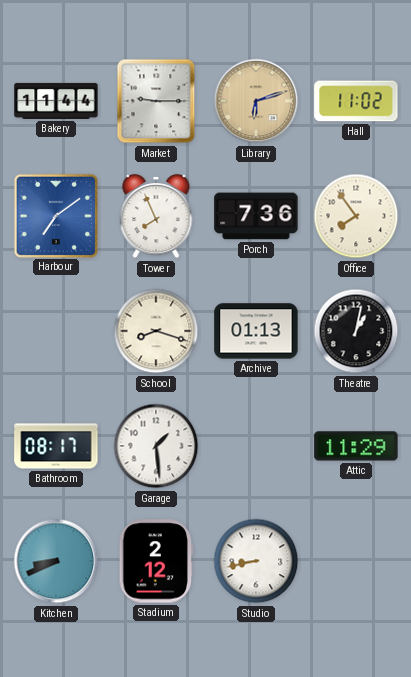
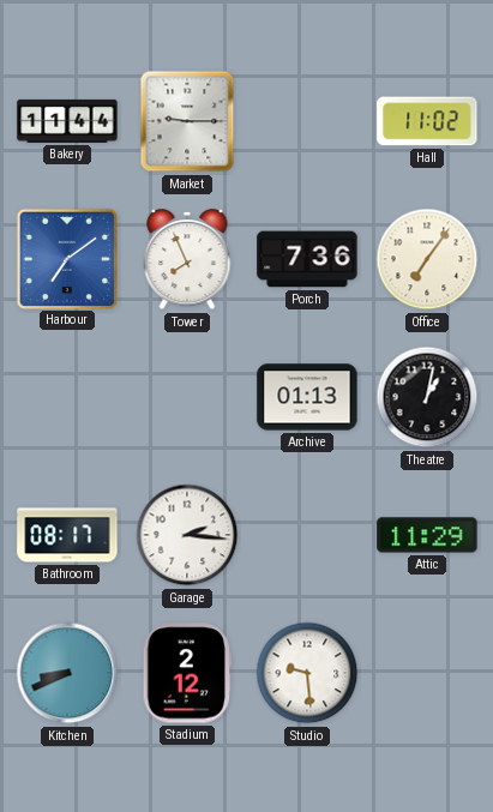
Library: 6:12 -> none
Office: 7:54 -> 7:06
School: 8:18 -> none
Garage: 1:29 -> 2:16
Studio: 8:43 -> 9:29
